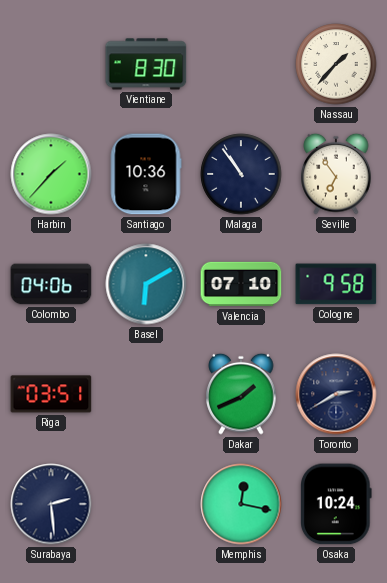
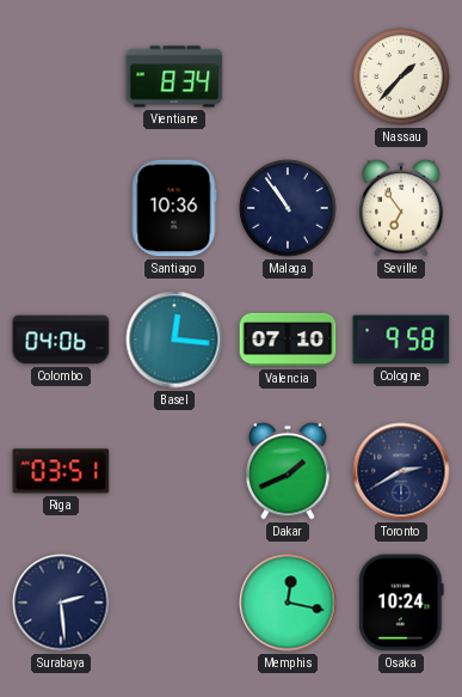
Vientiane: 8:30 -> 8:34
Harbin: 1:37 -> none
Basel: 6:10 -> 12:16
